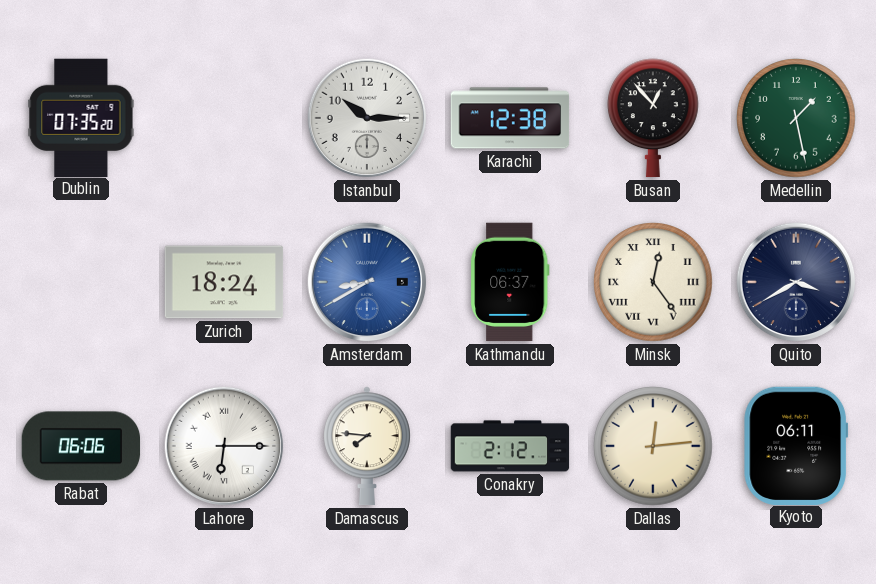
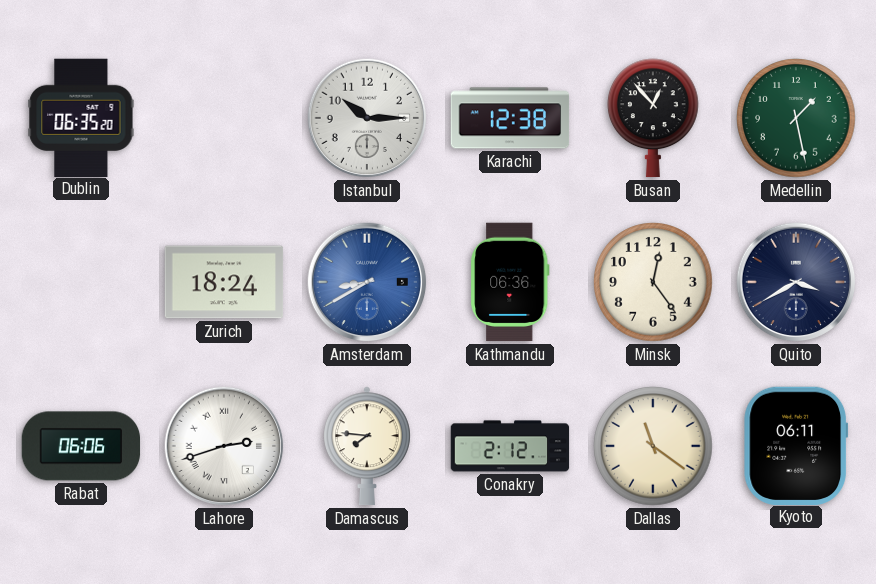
Dublin: 07:35 -> 06:35
Kathmandu: 06:37 -> 06:36
Minsk numerals: Roman -> Arabic
Lahore: 6:15 -> 2:42
Dallas: 12:14 -> 11:21
